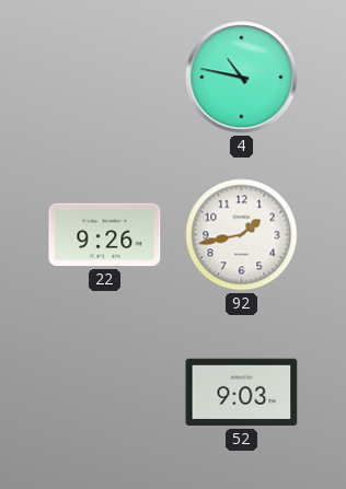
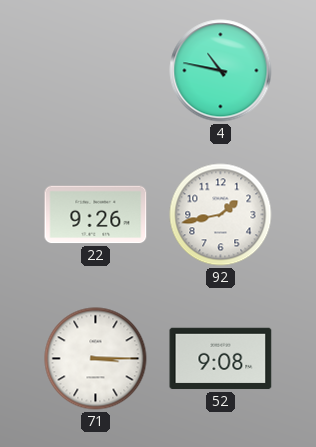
71: none -> 3:15
52: 9:03 -> 9:08
